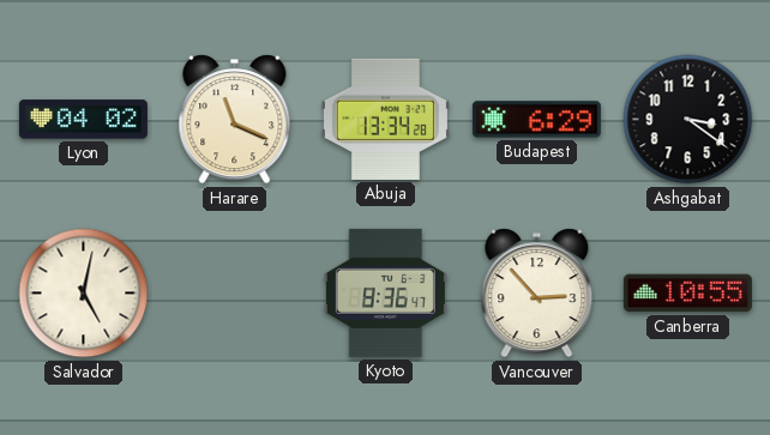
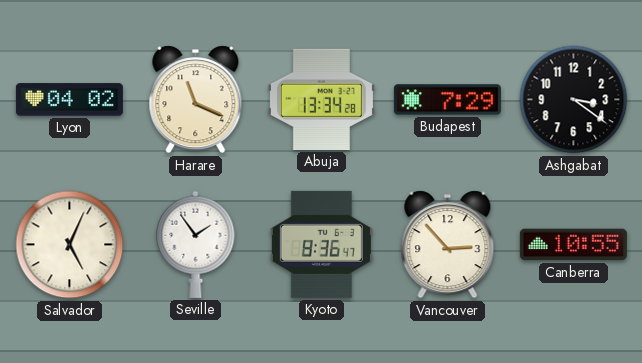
Budapest: 6:29 -> 7:29
Salvador: 5:02 -> 5:04
Seville: none -> 1:54
